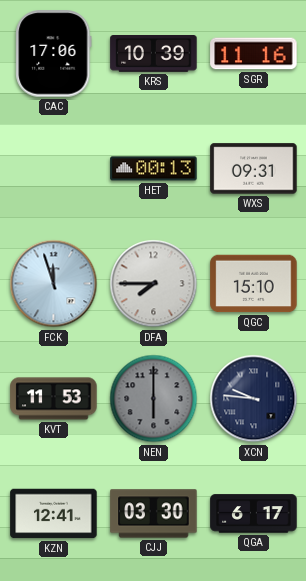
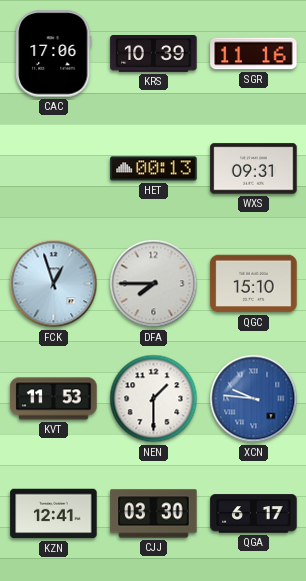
FCK: 11:57 -> 12:57
NEN: 6:00 -> 1:30
NEN dial: grey -> white
XCN dial: navy -> blue
